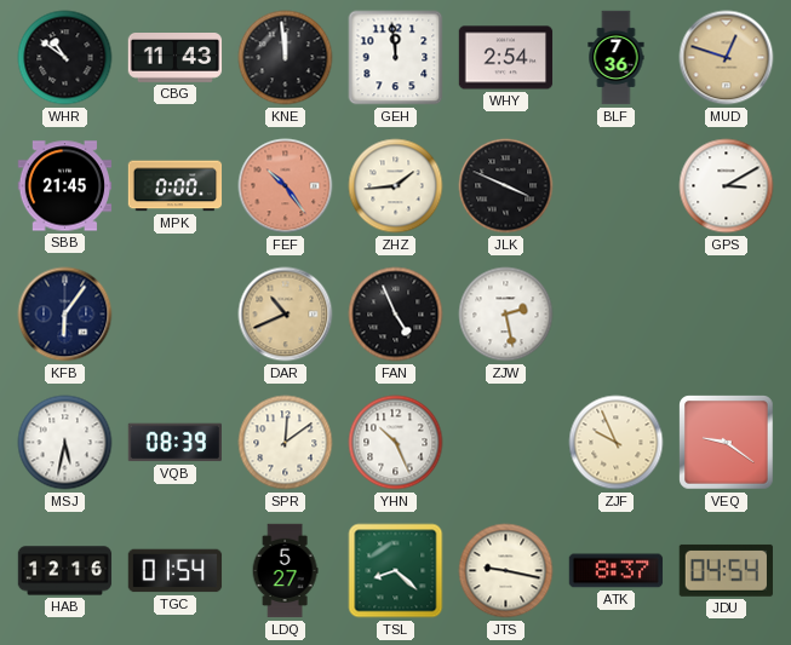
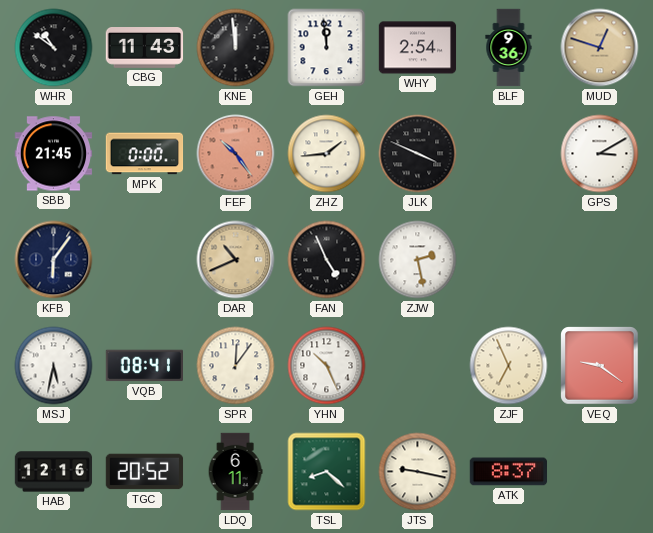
BLF: 7:36 -> 9:36
VQB: 08:39 -> 08:41
SPR: 12:09 -> 12:06
ZJF: 9:56 -> 6:56
TGC: 01:54 -> 20:52
LDQ: 5:27 -> 6:11
JDU: 04:54 -> none
